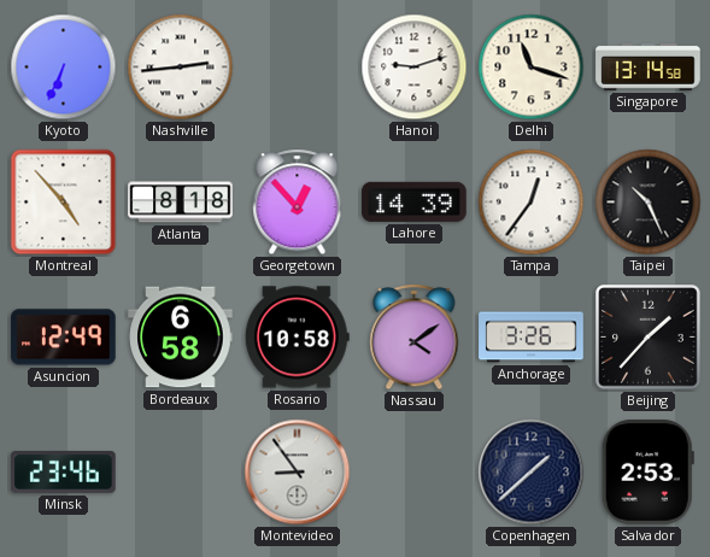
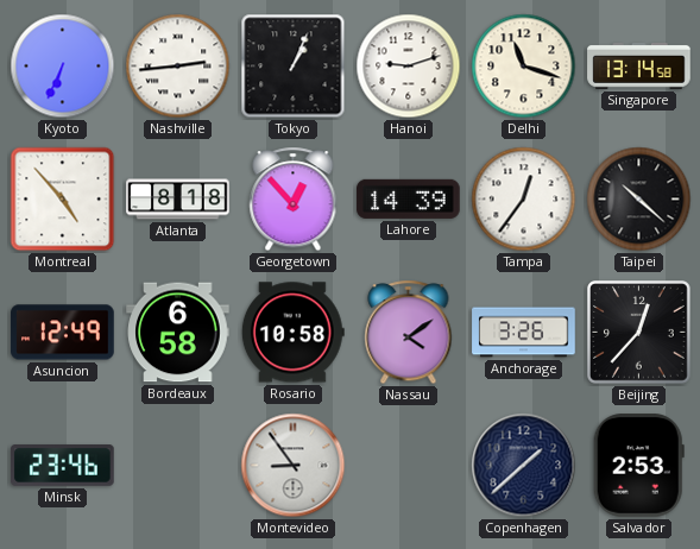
Tokyo: none -> 1:04
Taipei: 10:26 -> 10:22
Beijing: 1:37 -> 12:37
